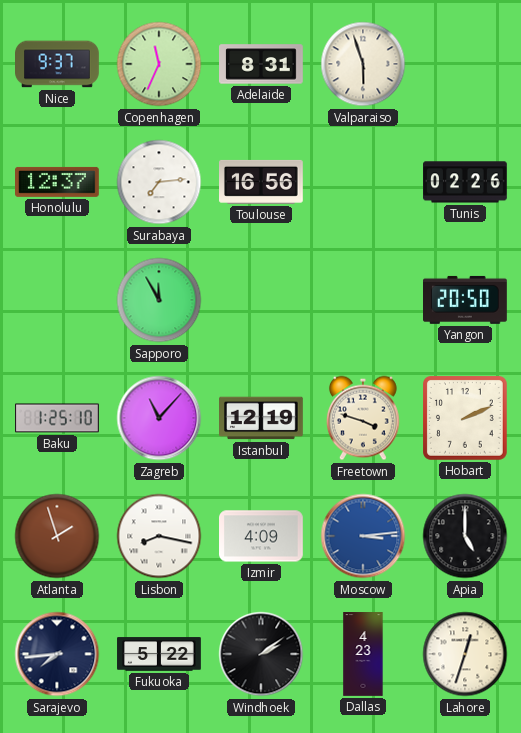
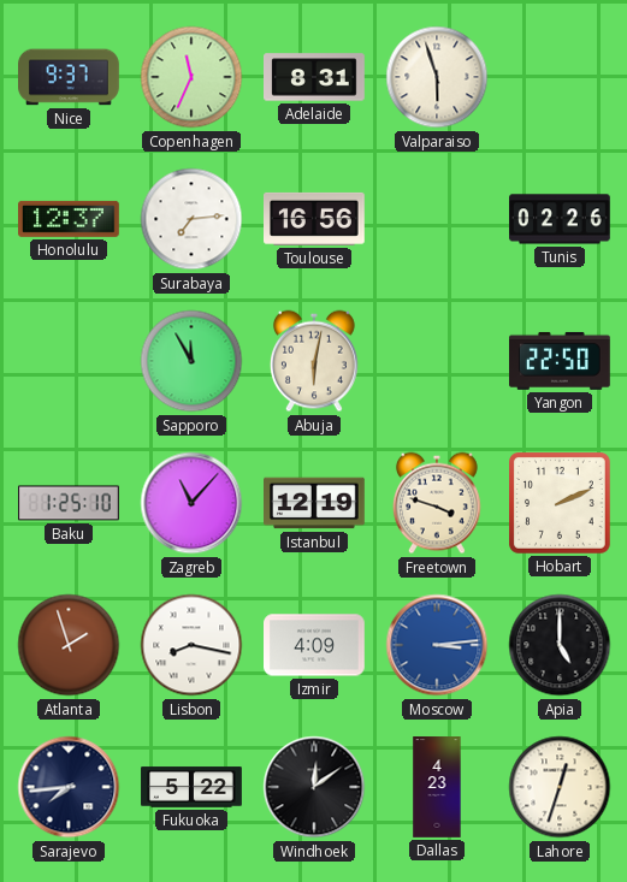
Abuja: none -> 6:02
Yangon: 20:50 -> 22:50
Windhoek: 2:09 -> 12:09
